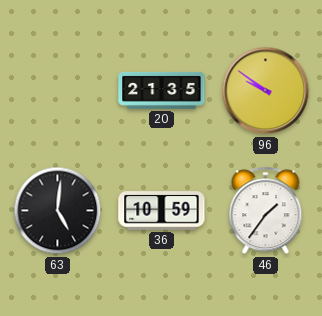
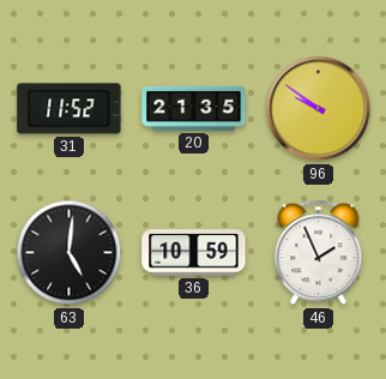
31: none -> 11:52
46: 1:36 -> 1:56
